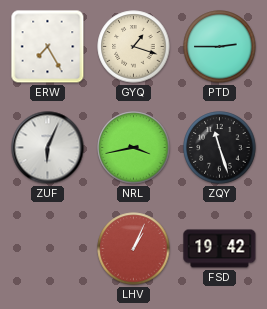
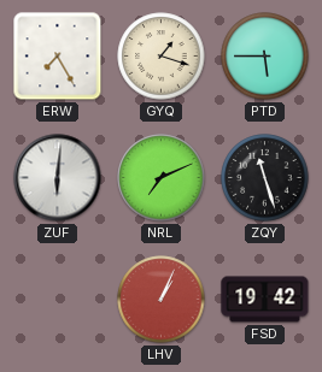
PTD: 2:45 -> 5:45
ZUF: 6:04 -> 6:01
NRL: 3:43 -> 7:11
